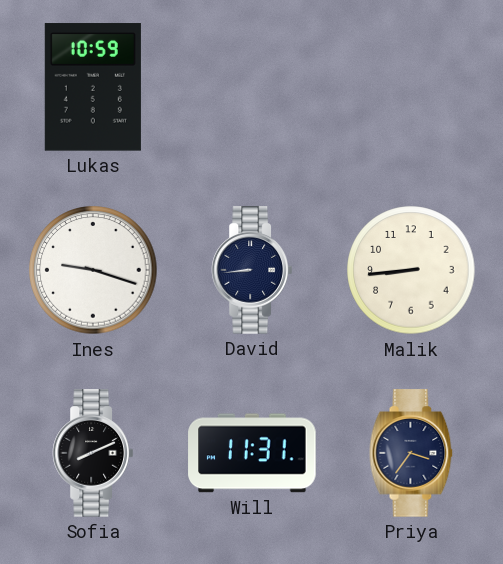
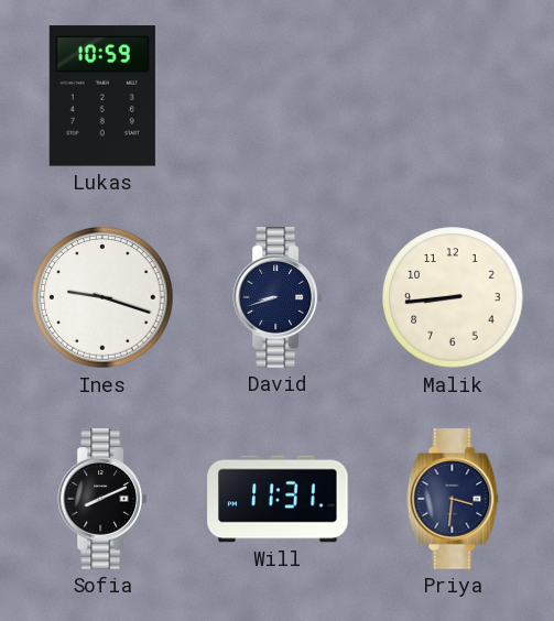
David: 8:44 -> 8:42
Priya: 3:36 -> 3:31
